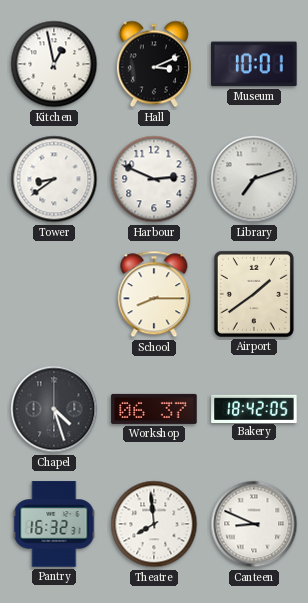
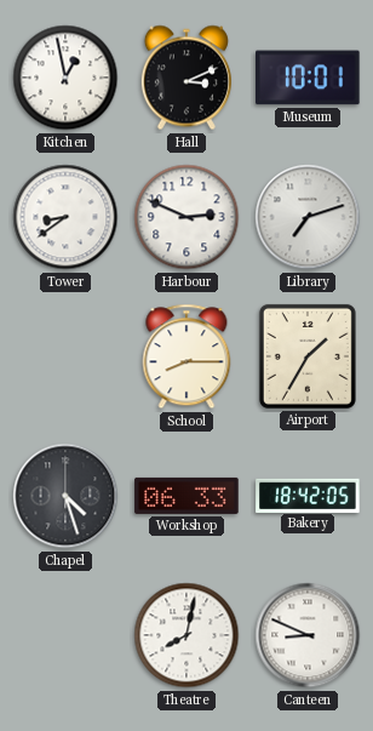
Airport: 1:39 -> 1:35
Workshop: 06:37 -> 06:33
Pantry: 16:32 -> none
Theatre: 7:59 -> 8:02
